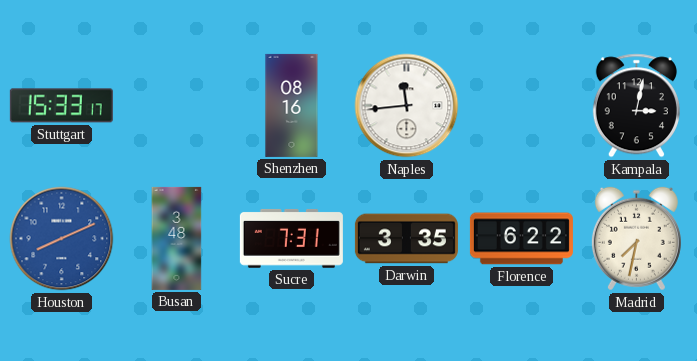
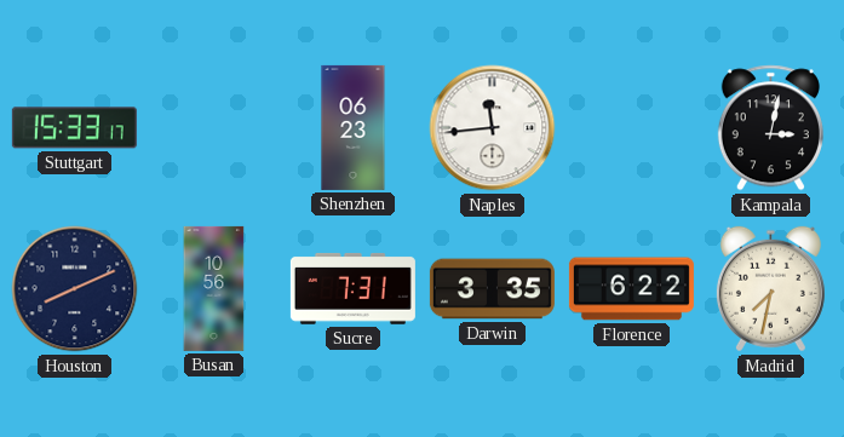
Shenzhen: 08:16 -> 06:23
Houston dial: blue -> navy
Busan: 3:48 -> 10:56
